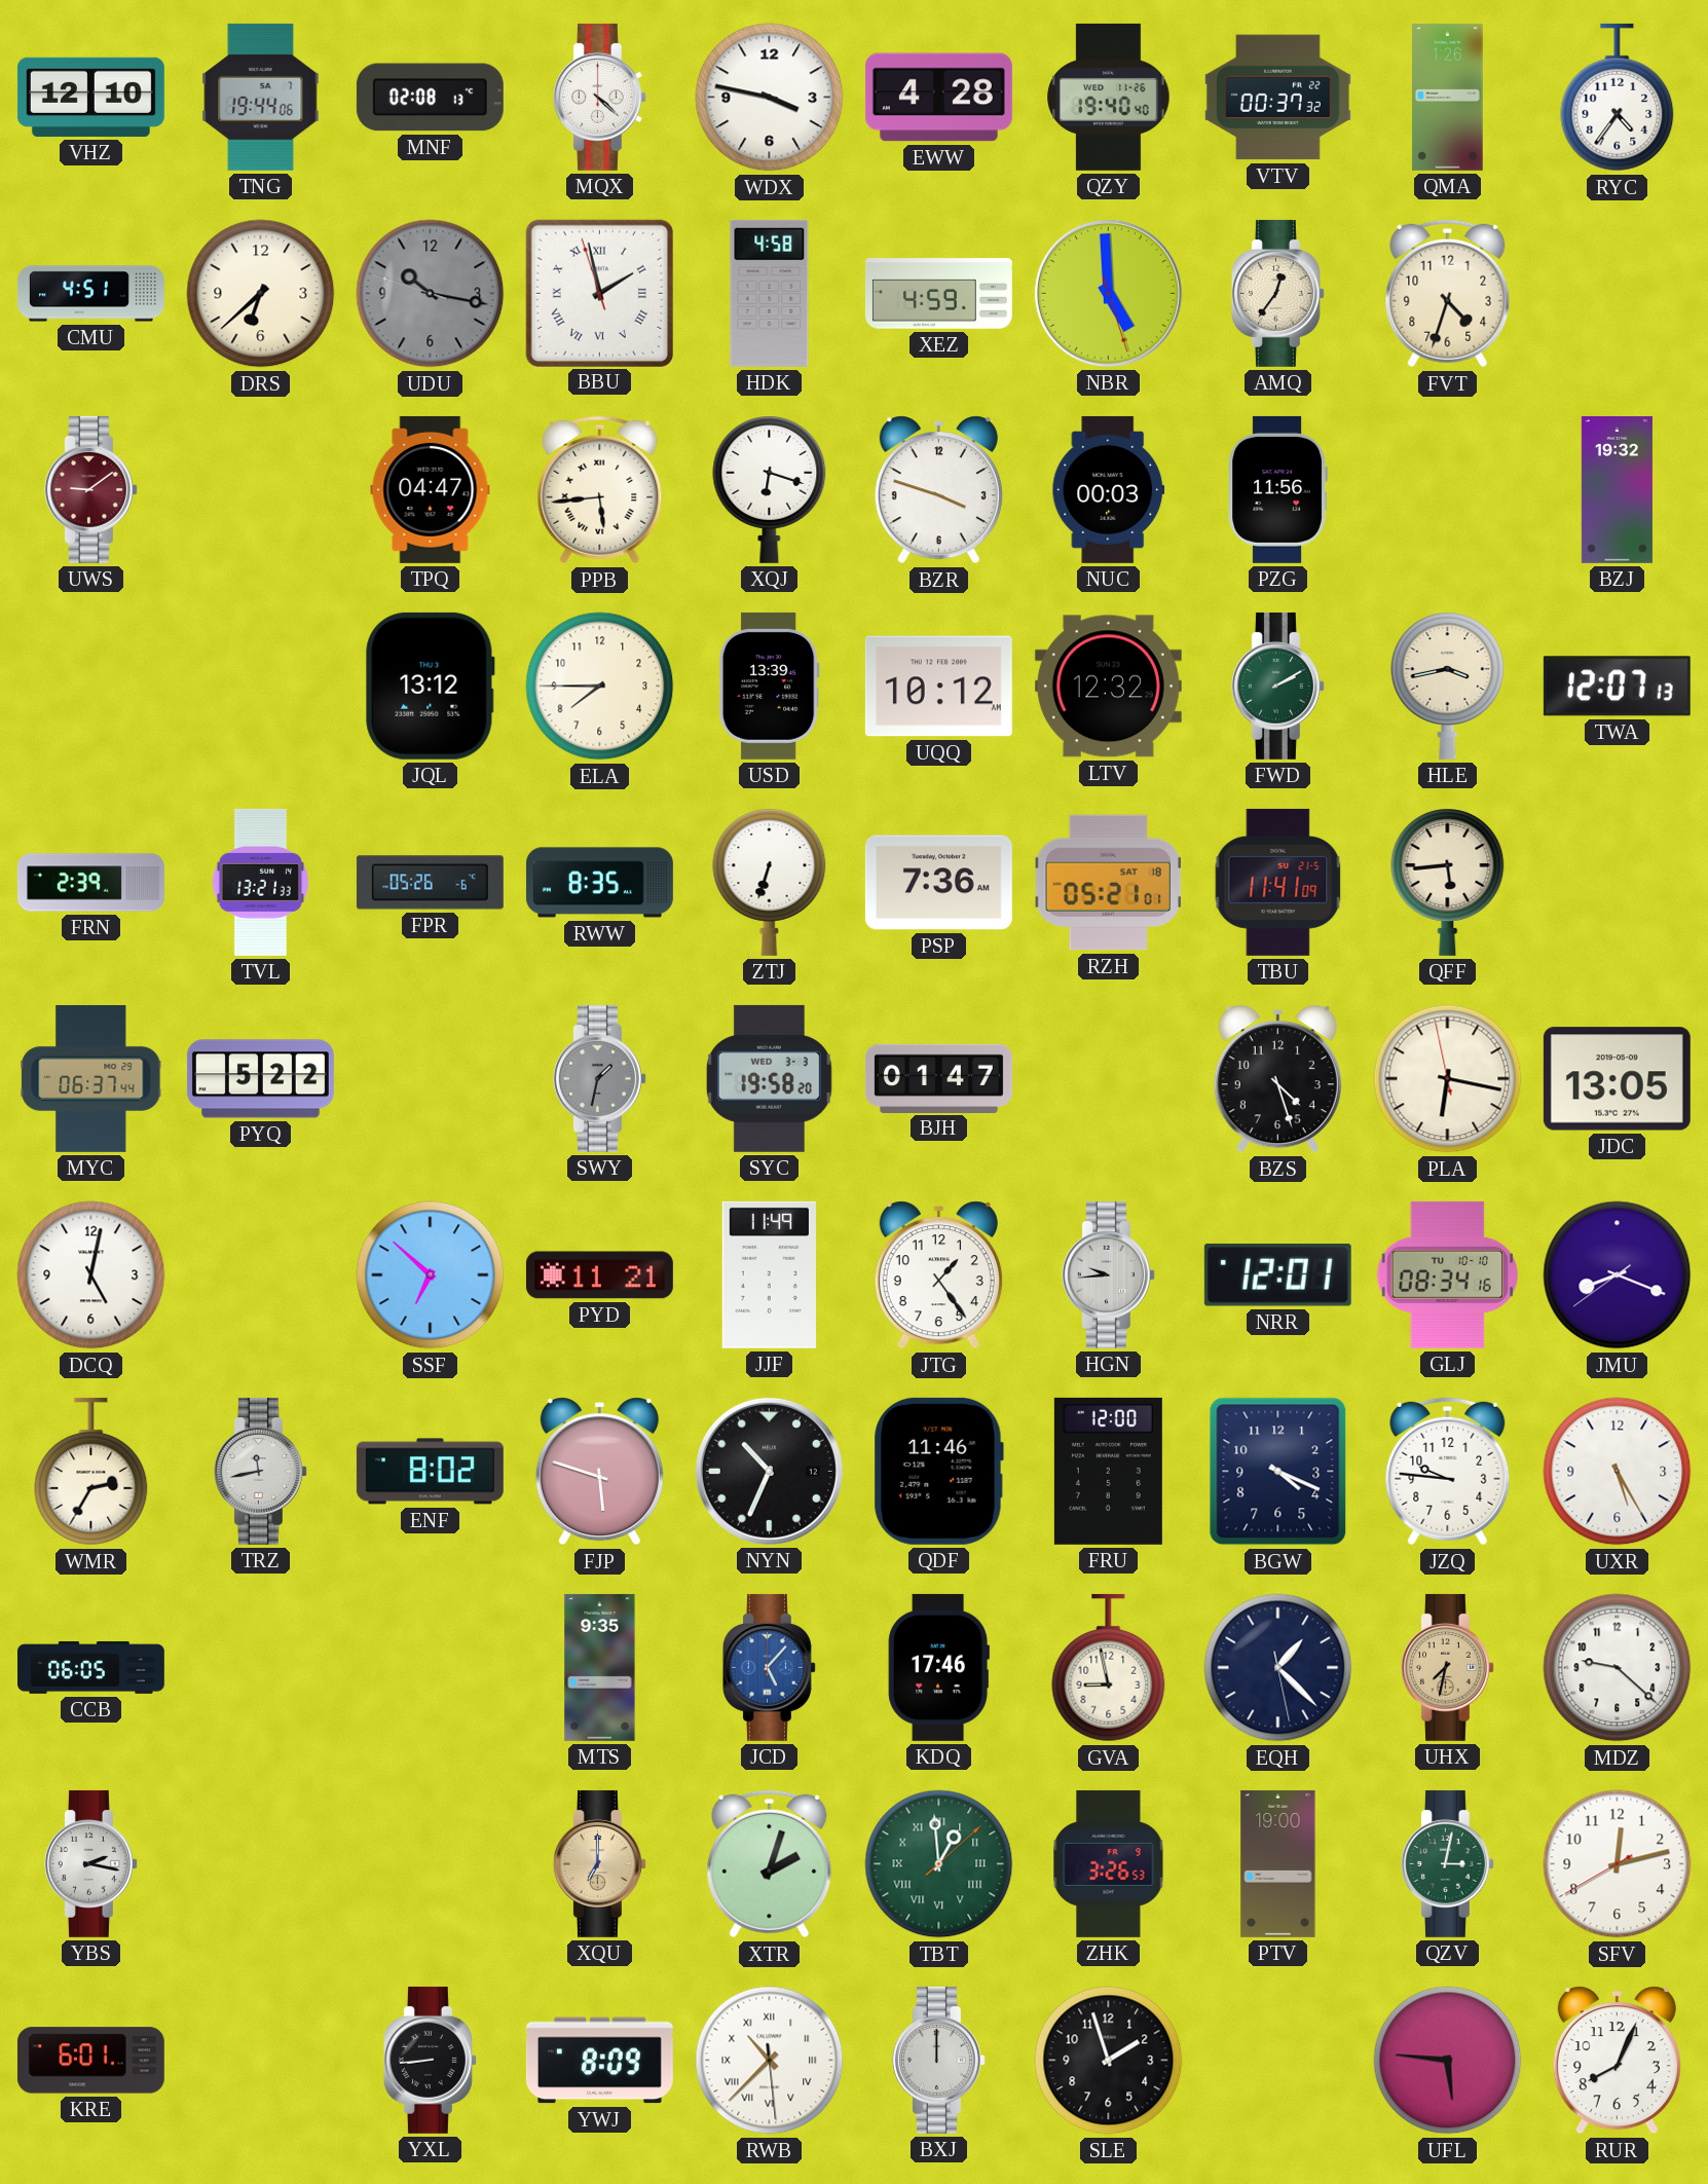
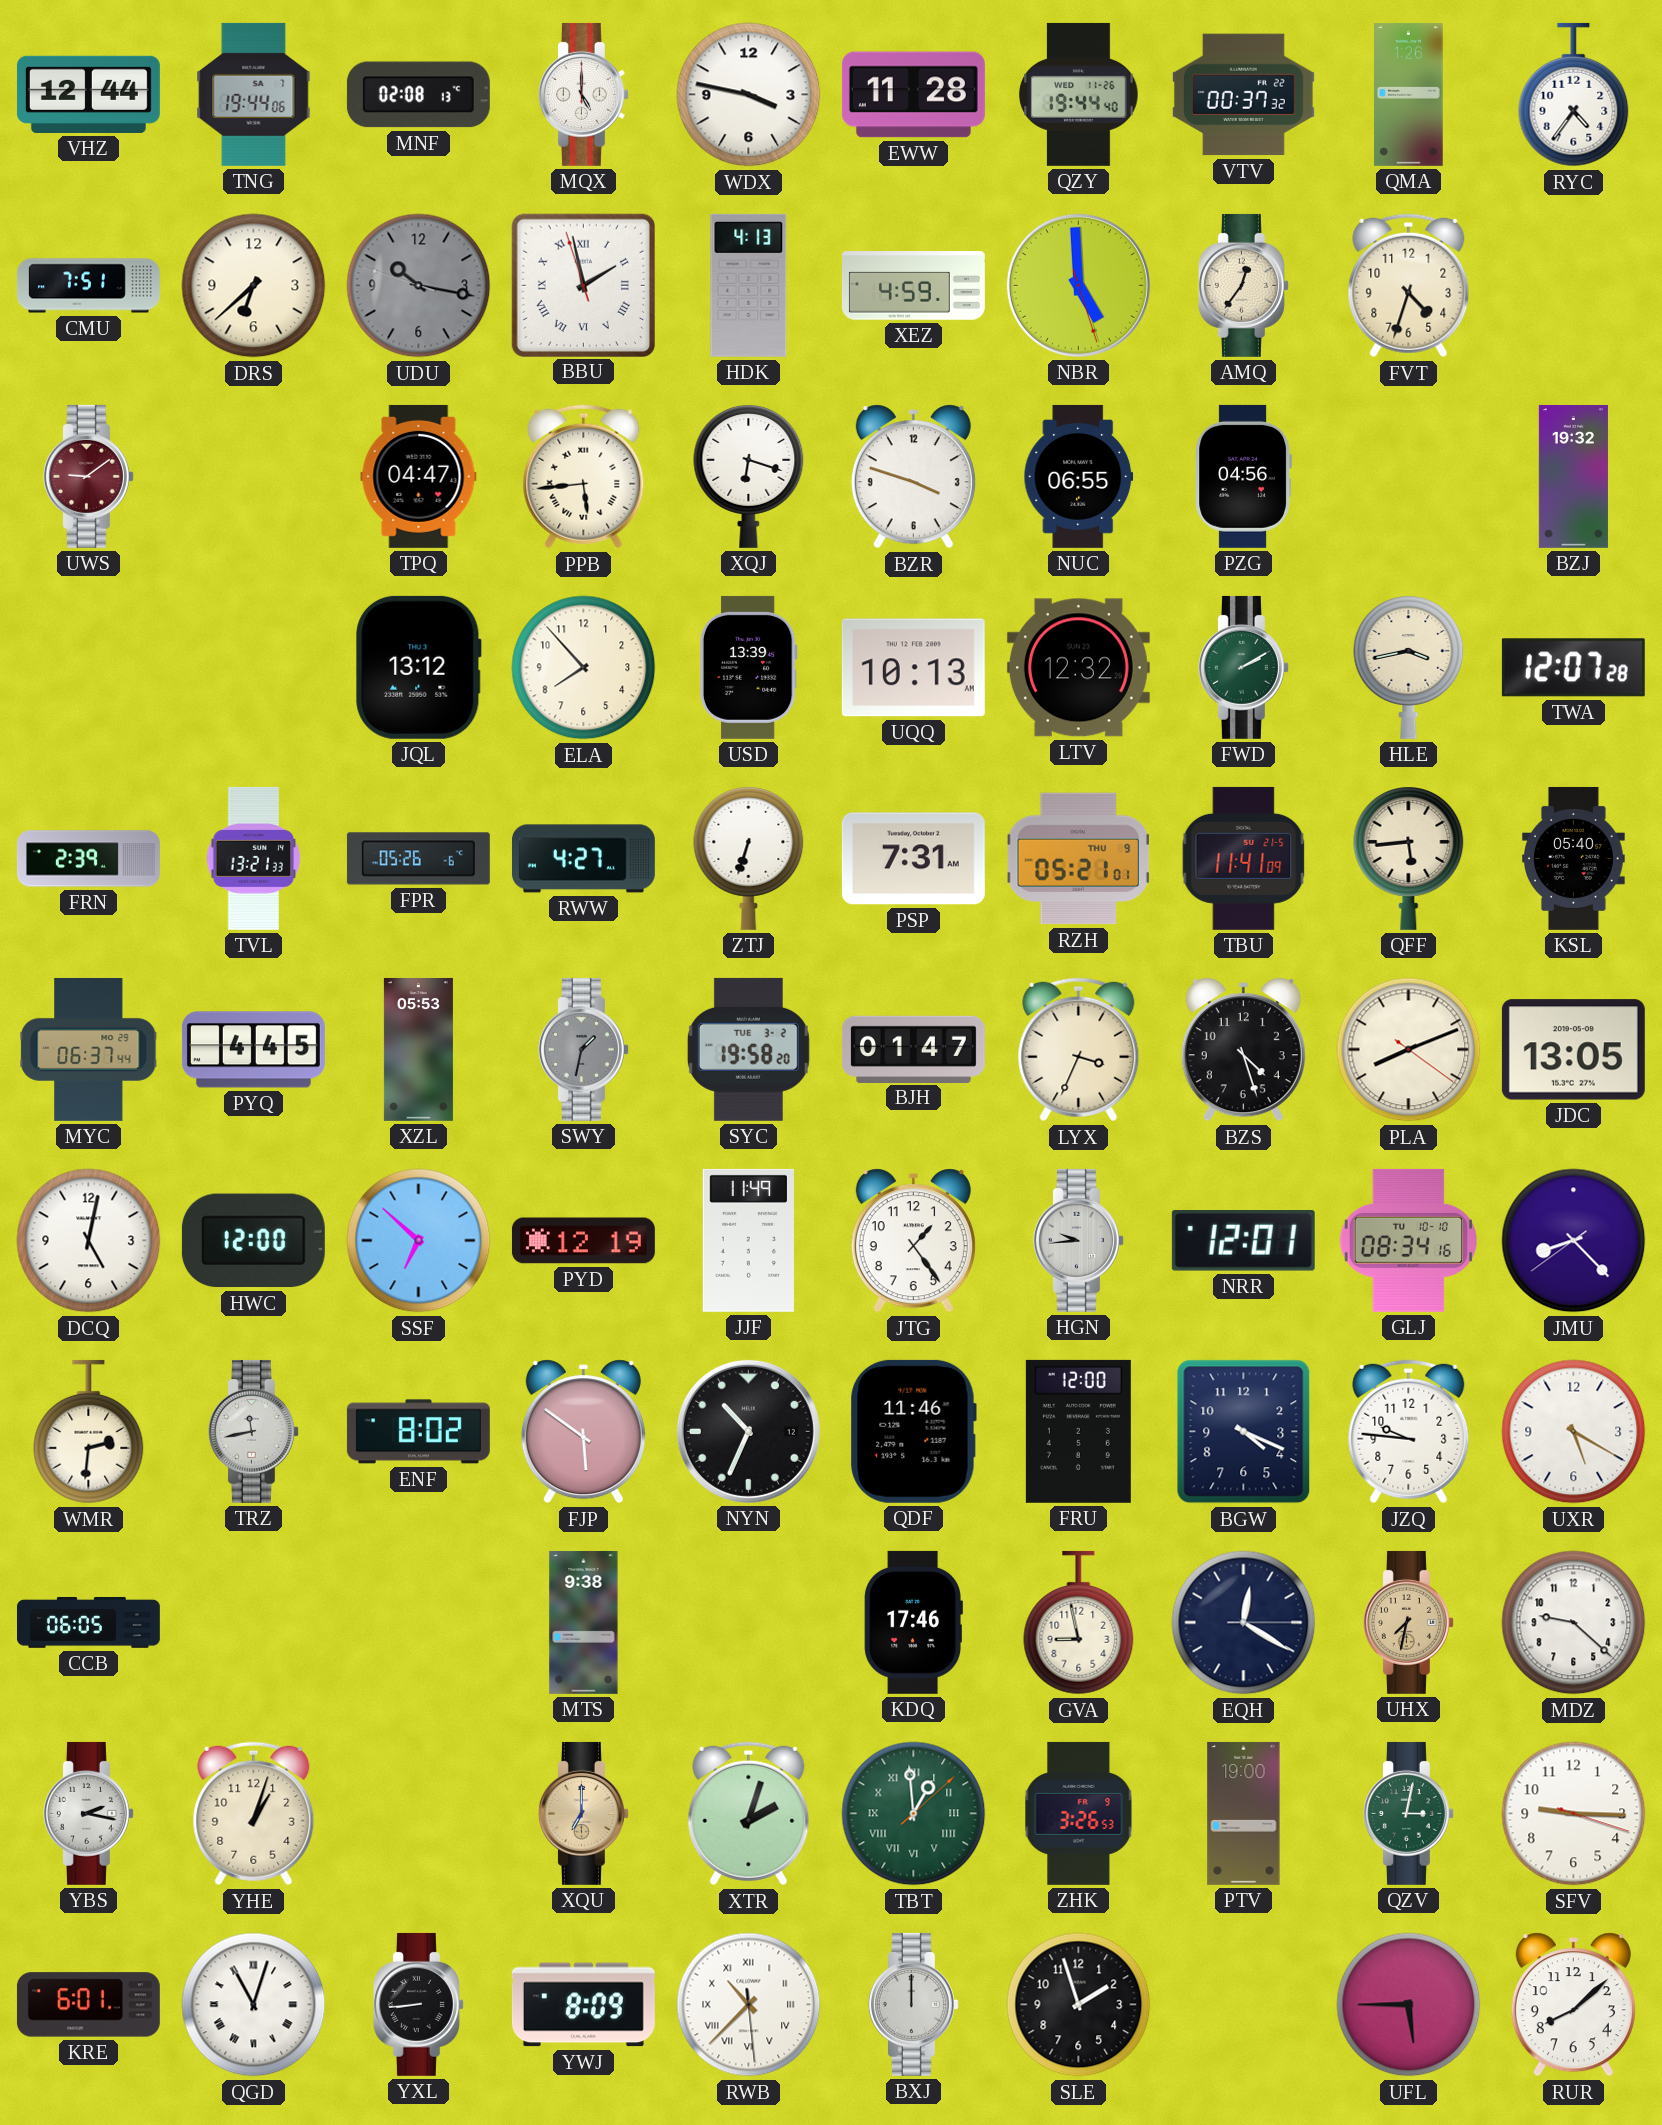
VHZ: 12:10 -> 12:44
MQX: 4:22 -> 5:00
EWW: 4:28 -> 11:28
QZY: 19:40 -> 19:44
CMU: 4:51 -> 7:51
HDK: 4:58 -> 4:13
NUC: 00:03 -> 06:55
PZG: 11:56 -> 04:56
ELA: 7:45 -> 7:53
UQQ: 10:12 -> 10:13
TWA: 12:07:13 -> 12:07:28
RWW: 8:35 -> 4:27
PSP: 7:36 -> 7:31
RZH date: SAT 18 -> THU 9
KSL: none -> 05:40
PYQ: 5:22 -> 4:45
XZL: none -> 05:53
SYC date: WED 3-3 -> TUE 3-2
LYX: none -> 3:34
PLA: 6:16 -> 8:11
HWC: none -> 12:00
PYD: 11:21 -> 12:19
JMU: 8:18 -> 8:22
WMR: 2:35 -> 2:31
FJP: 5:48 -> 5:51
UXR: 5:25 -> 5:20
MTS: 9:35 -> 9:38
JCD: 5:07 -> none
EQH: 1:22 -> 12:20
YHE: none -> 1:03
SFV: 12:12 -> 9:15
QGD: none -> 11:03
UFL: 5:46 -> 5:45
RUR: 8:04 -> 8:08
